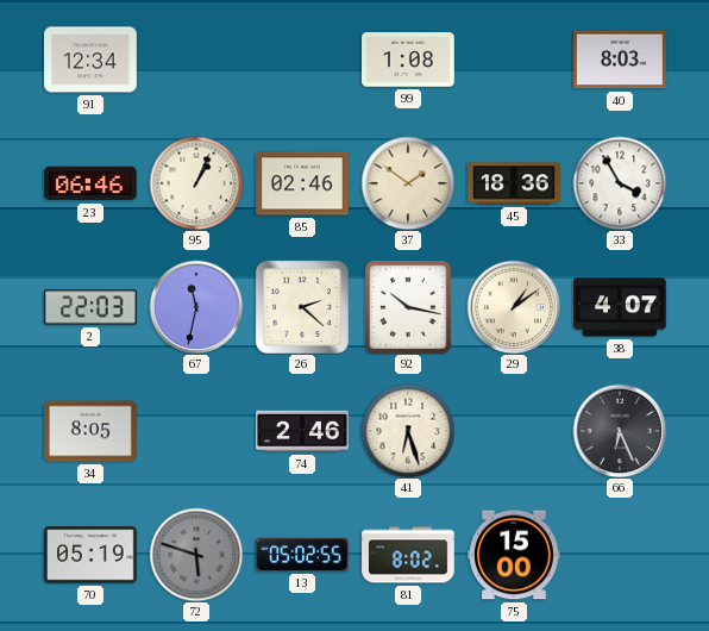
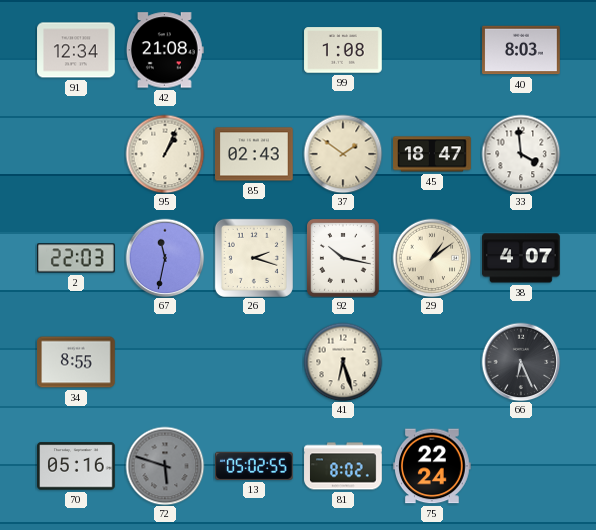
42: none -> 21:08
23: 06:46 -> none
85: 02:46 -> 02:43
45: 18:36 -> 18:47
33: 3:55 -> 3:59
26: 2:22 -> 2:18
34: 8:05 -> 8:55
74: 2:46 -> none
70: 05:19 -> 05:16
75: 15:00 -> 22:24
